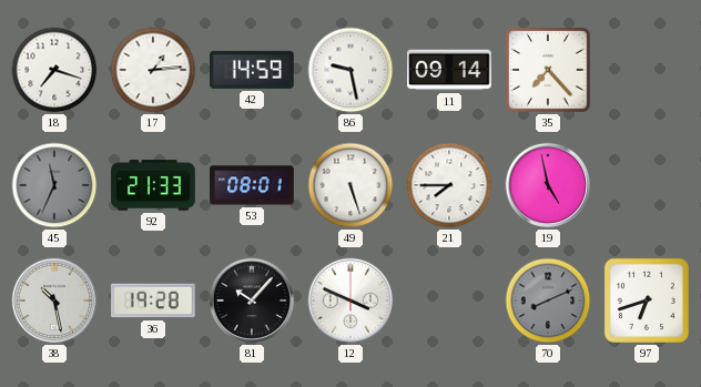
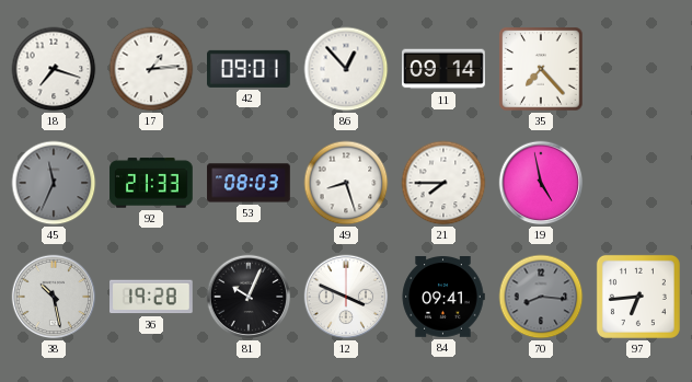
42: 14:59 -> 09:01
86: 9:28 -> 12:53
53: 08:01 -> 08:03
49: 5:27 -> 8:27
81: 10:07 -> 10:04
84: none -> 09:41
70: 8:11 -> 8:16
97: 6:42 -> 6:44
